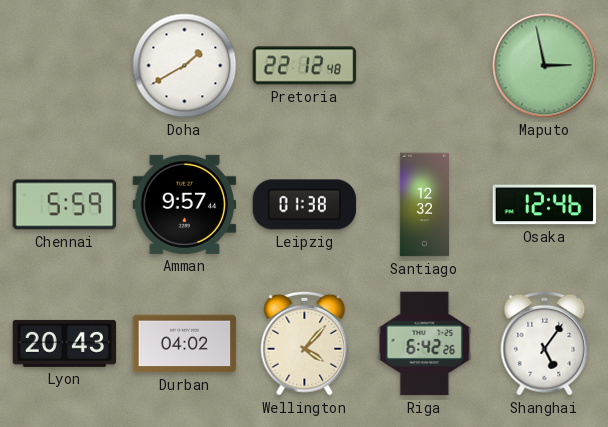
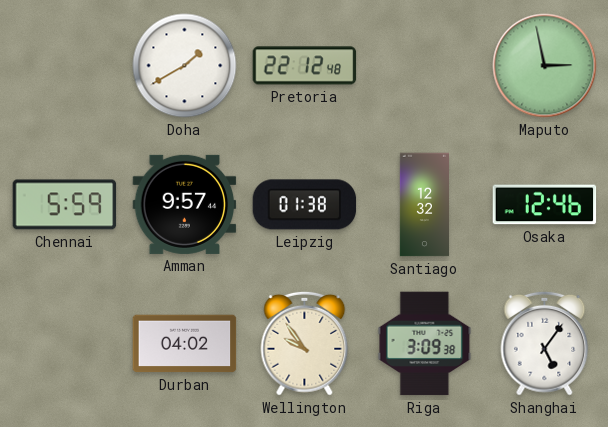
Lyon: 20:43 -> none
Wellington: 4:07 -> 9:54
Riga: 6:42 -> 3:09
